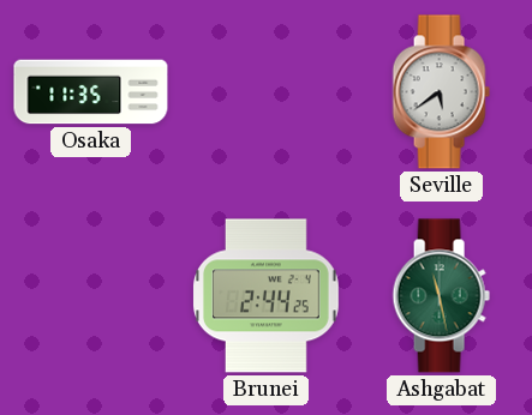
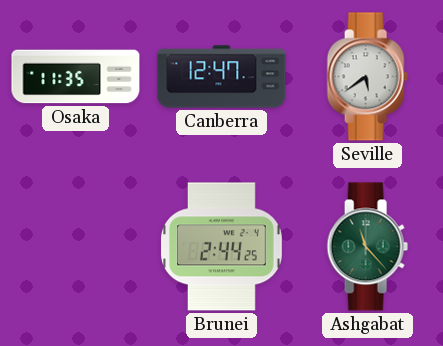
Canberra: none -> 12:47
Ashgabat: 11:28 -> 11:23
